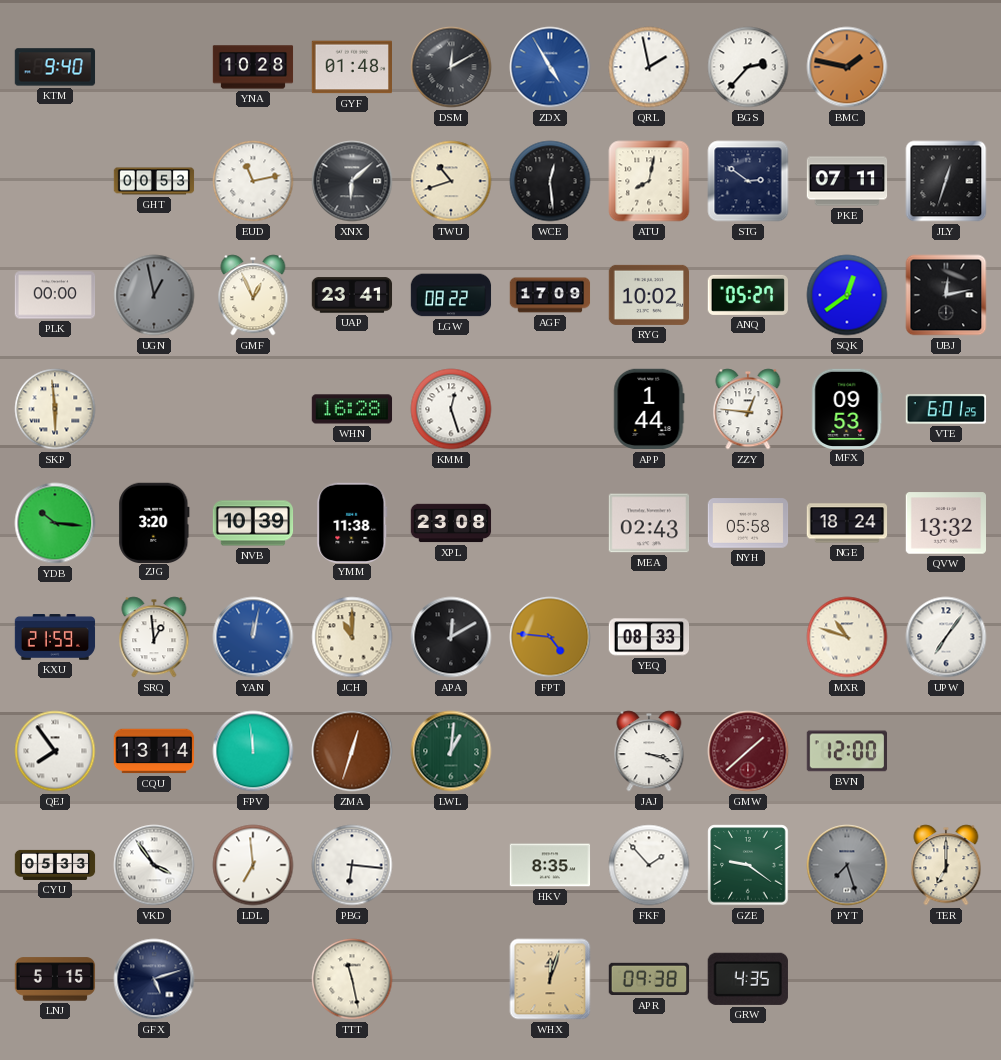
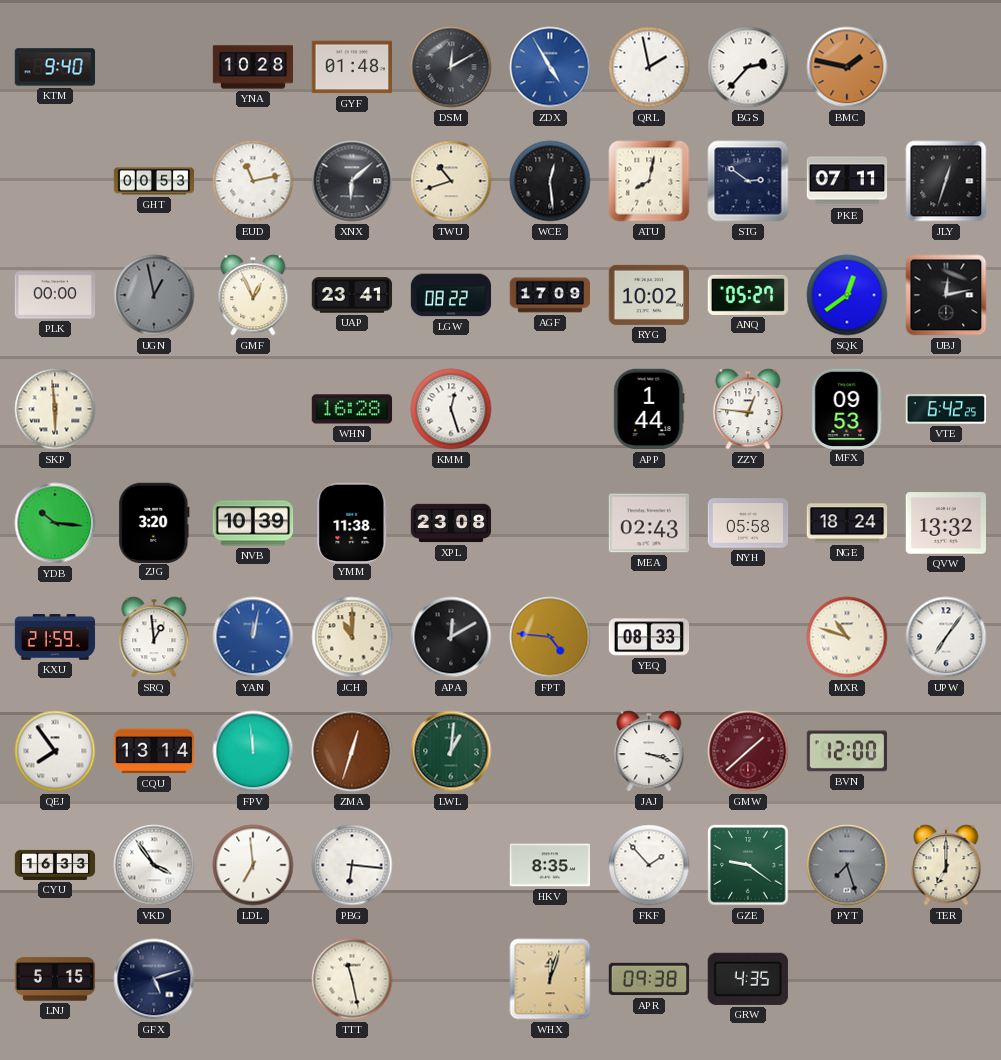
VTE: 6:01 -> 6:42
CYU: 05:33 -> 16:33
